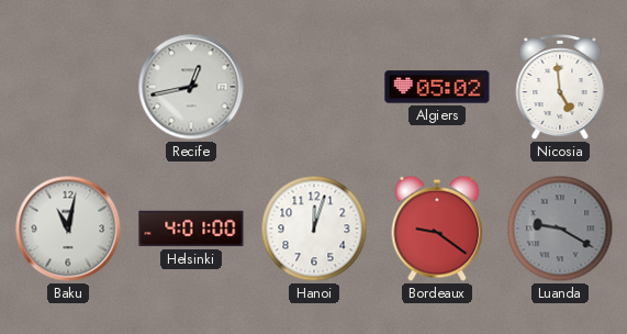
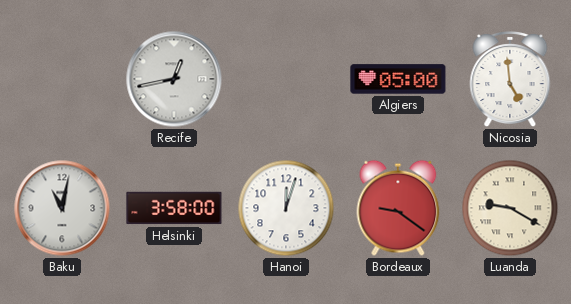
Algiers: 05:02 -> 05:00
Helsinki: 4:01 -> 3:58
Luanda dial: grey -> cream
